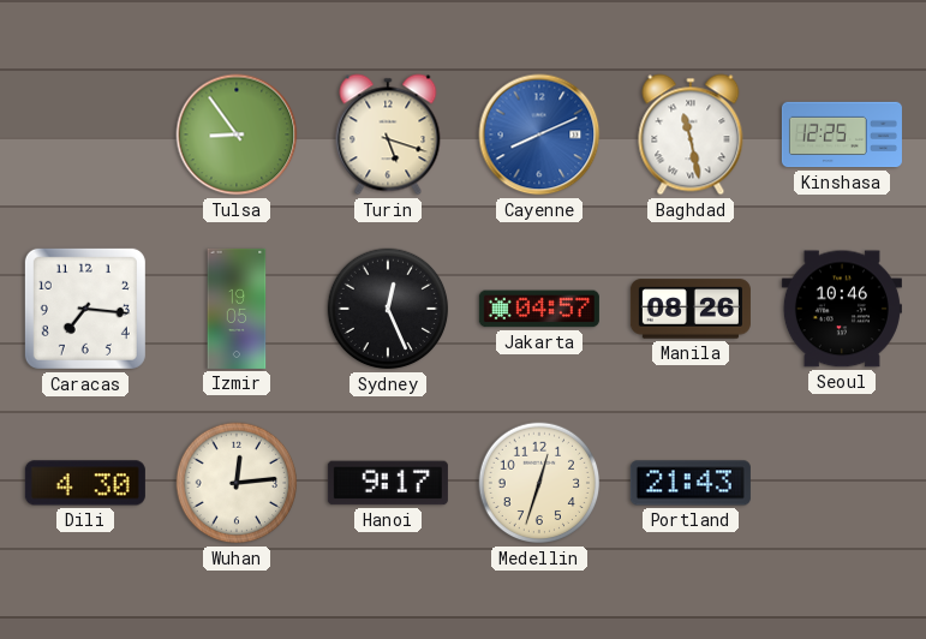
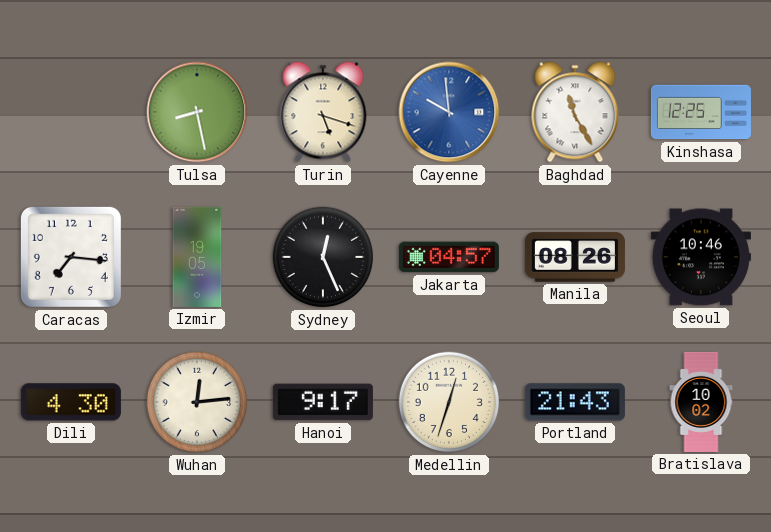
Tulsa: 8:54 -> 8:28
Cayenne: 8:11 -> 9:59
Baghdad: 11:28 -> 11:25
Bratislava: none -> 10:02
